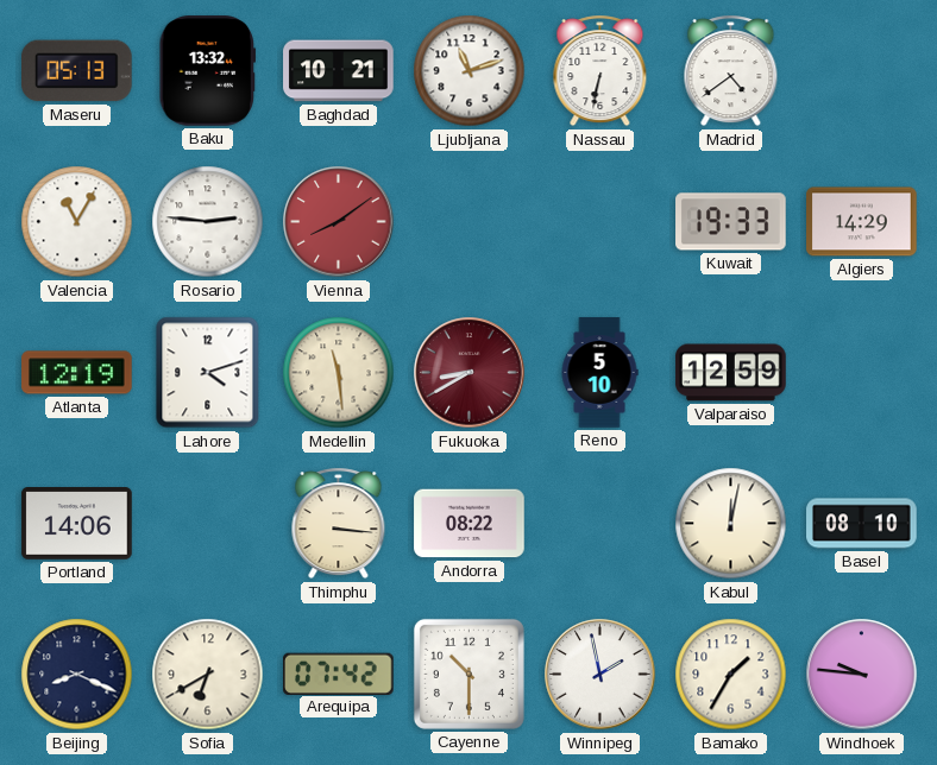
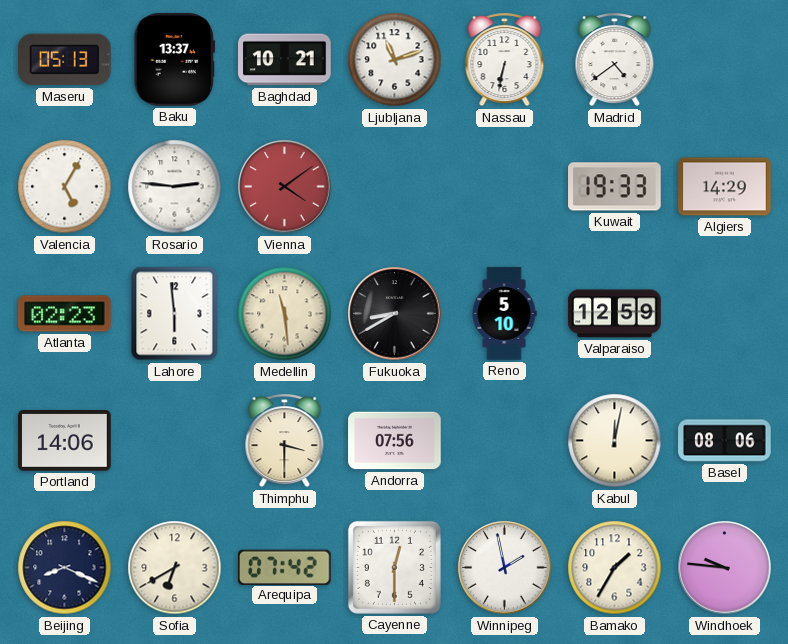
Baku: 13:32 -> 13:37
Valencia: 11:05 -> 5:05
Vienna: 8:09 -> 4:09
Atlanta: 12:19 -> 02:23
Lahore: 4:12 -> 5:59
Fukuoka dial: burgundy -> black
Thimphu: 3:16 -> 3:30
Andorra: 08:22 -> 07:56
Basel: 08:10 -> 08:06
Cayenne: 10:30 -> 12:30
